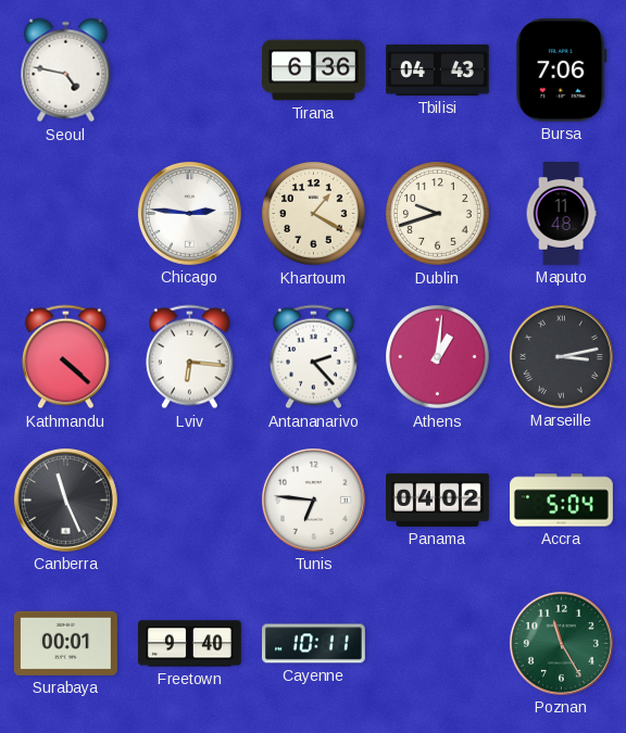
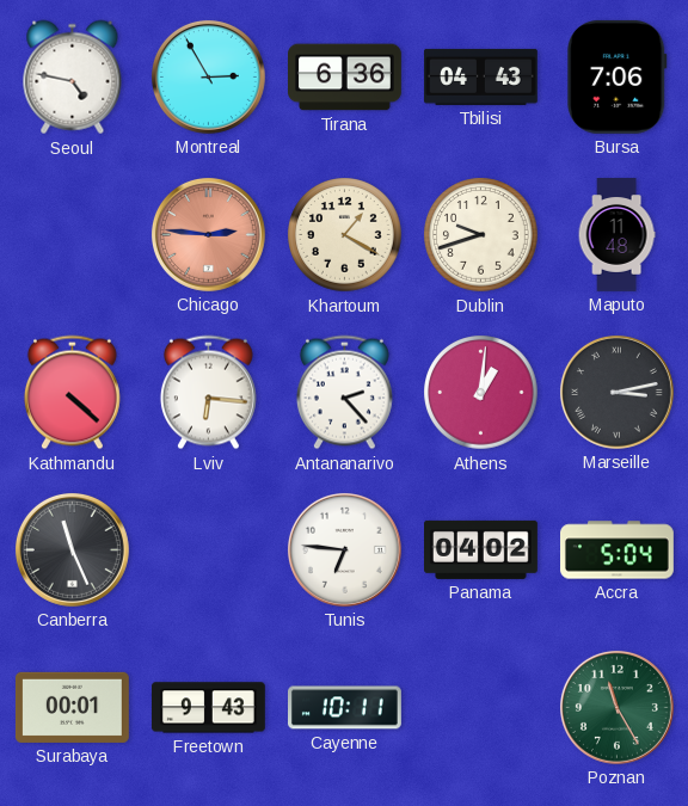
Montreal: none -> 2:55
Chicago dial: white -> salmon
Freetown: 9:40 -> 9:43
